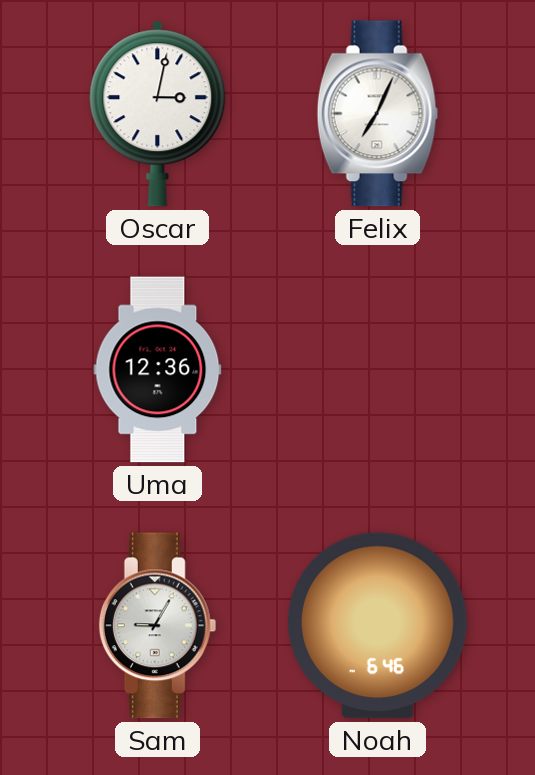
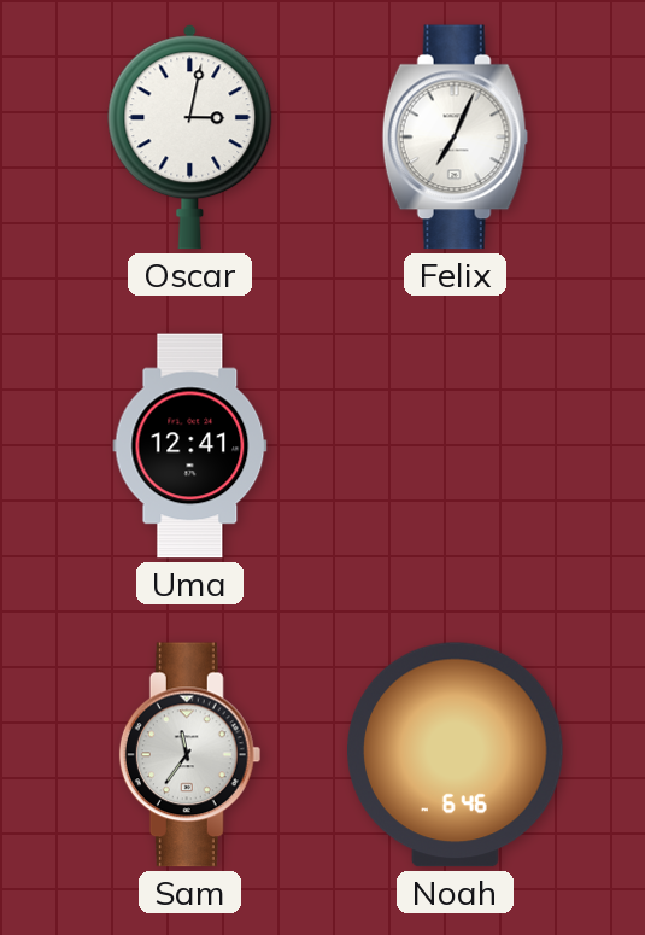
Uma: 12:36 -> 12:41
Sam: 9:05 -> 11:36
